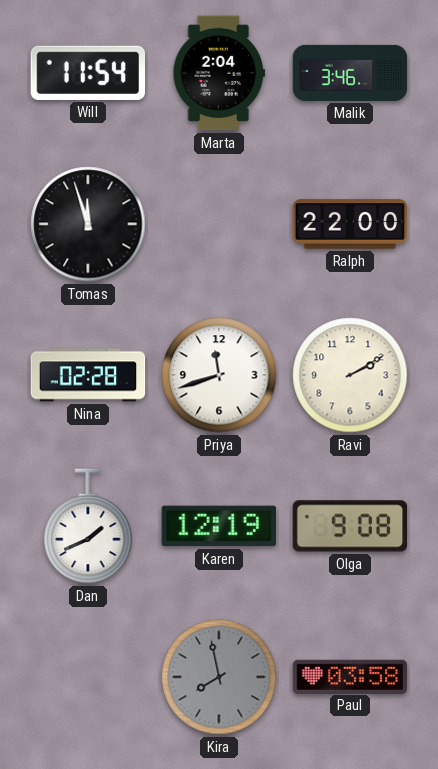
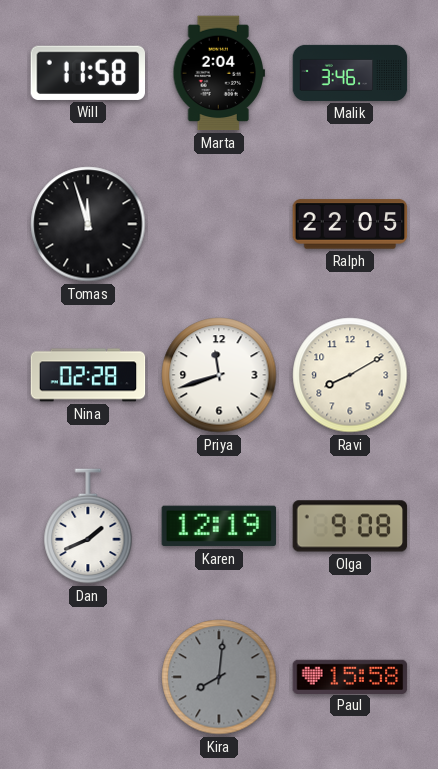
Will: 11:54 -> 11:58
Ralph: 22:00 -> 22:05
Ravi: 2:10 -> 8:10
Kira: 7:58 -> 8:01
Paul: 03:58 -> 15:58
